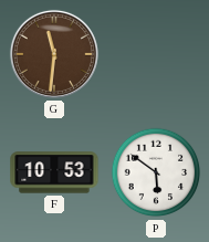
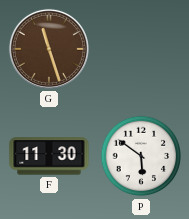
G: 11:31 -> 11:27
F: 10:53 -> 11:30
